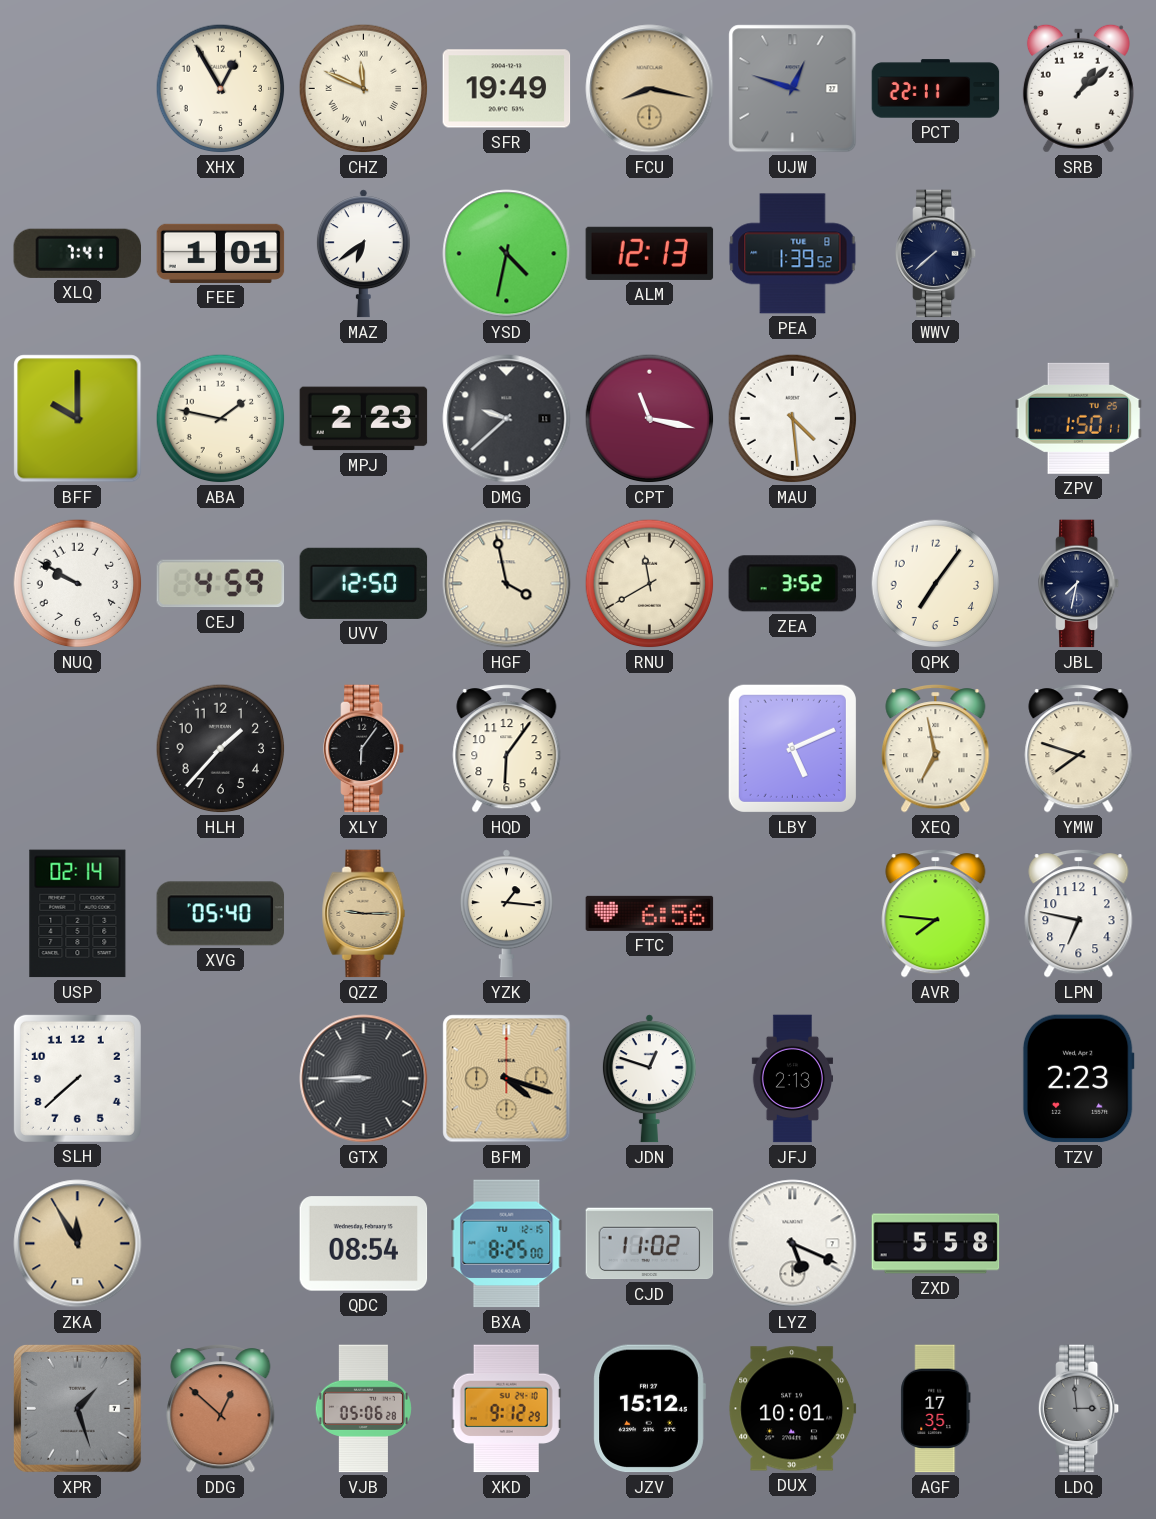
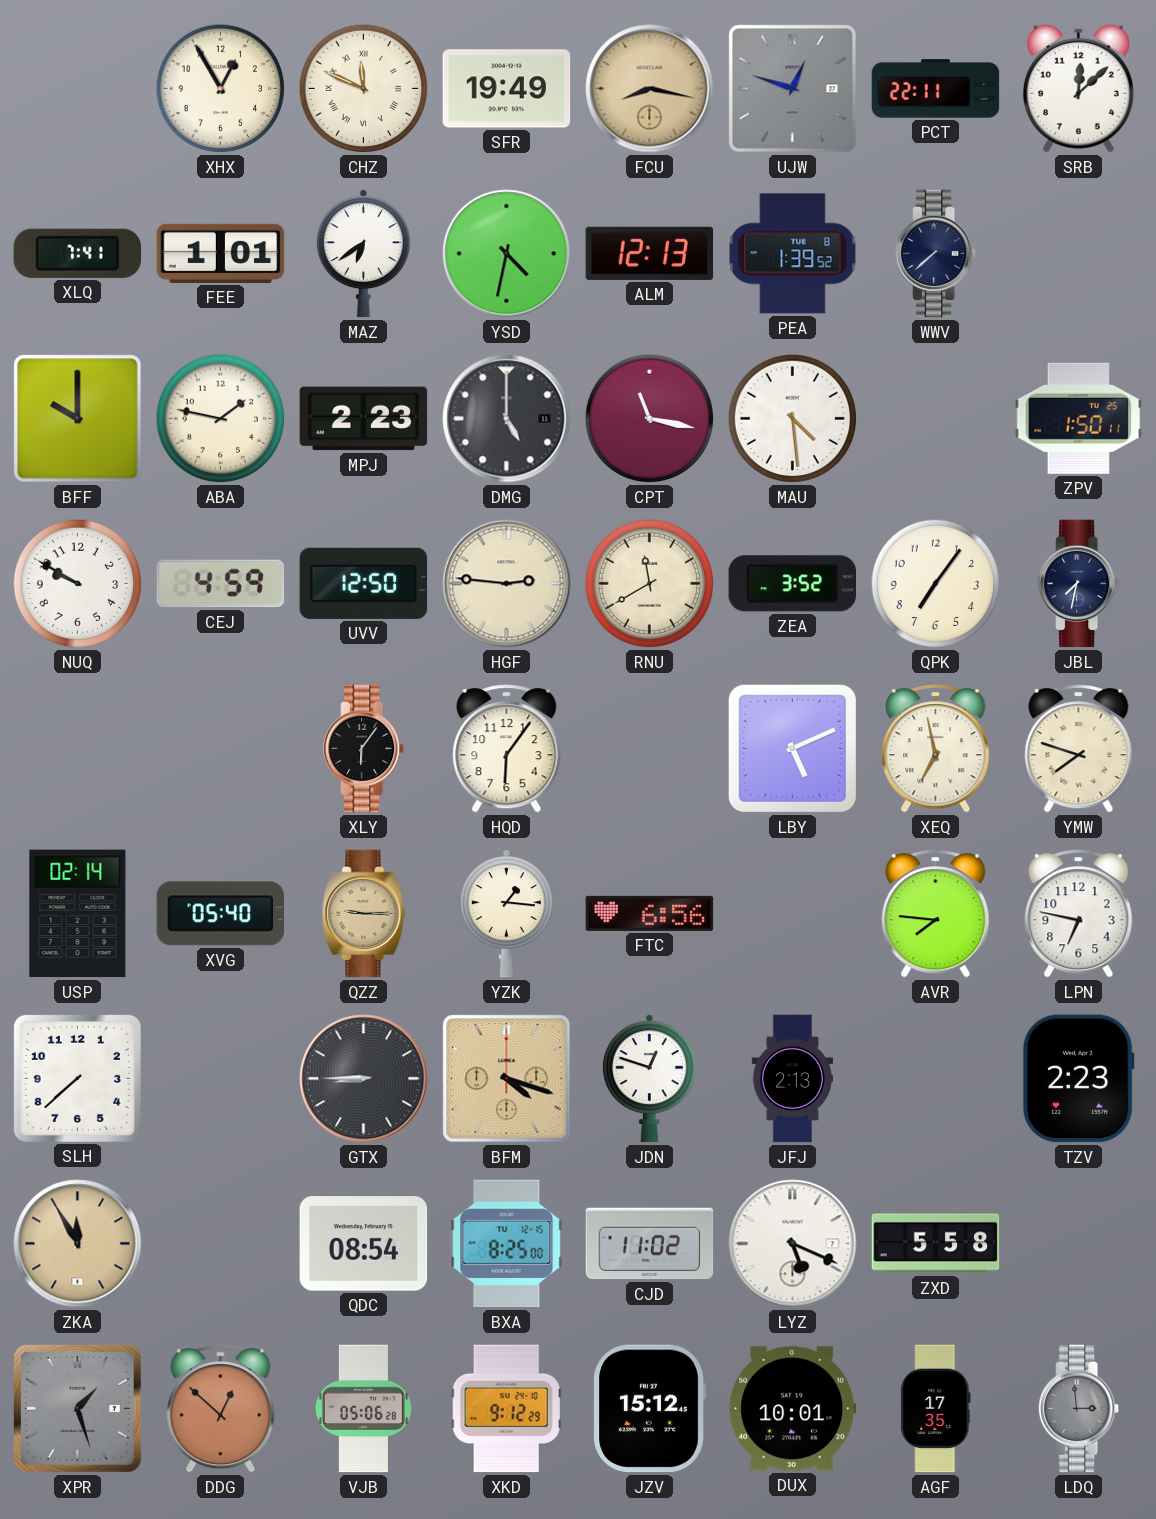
SRB: 1:08 -> 12:08
DMG: 9:38 -> 5:00
HGF: 3:58 -> 2:46
HLH: 1:37 -> none
